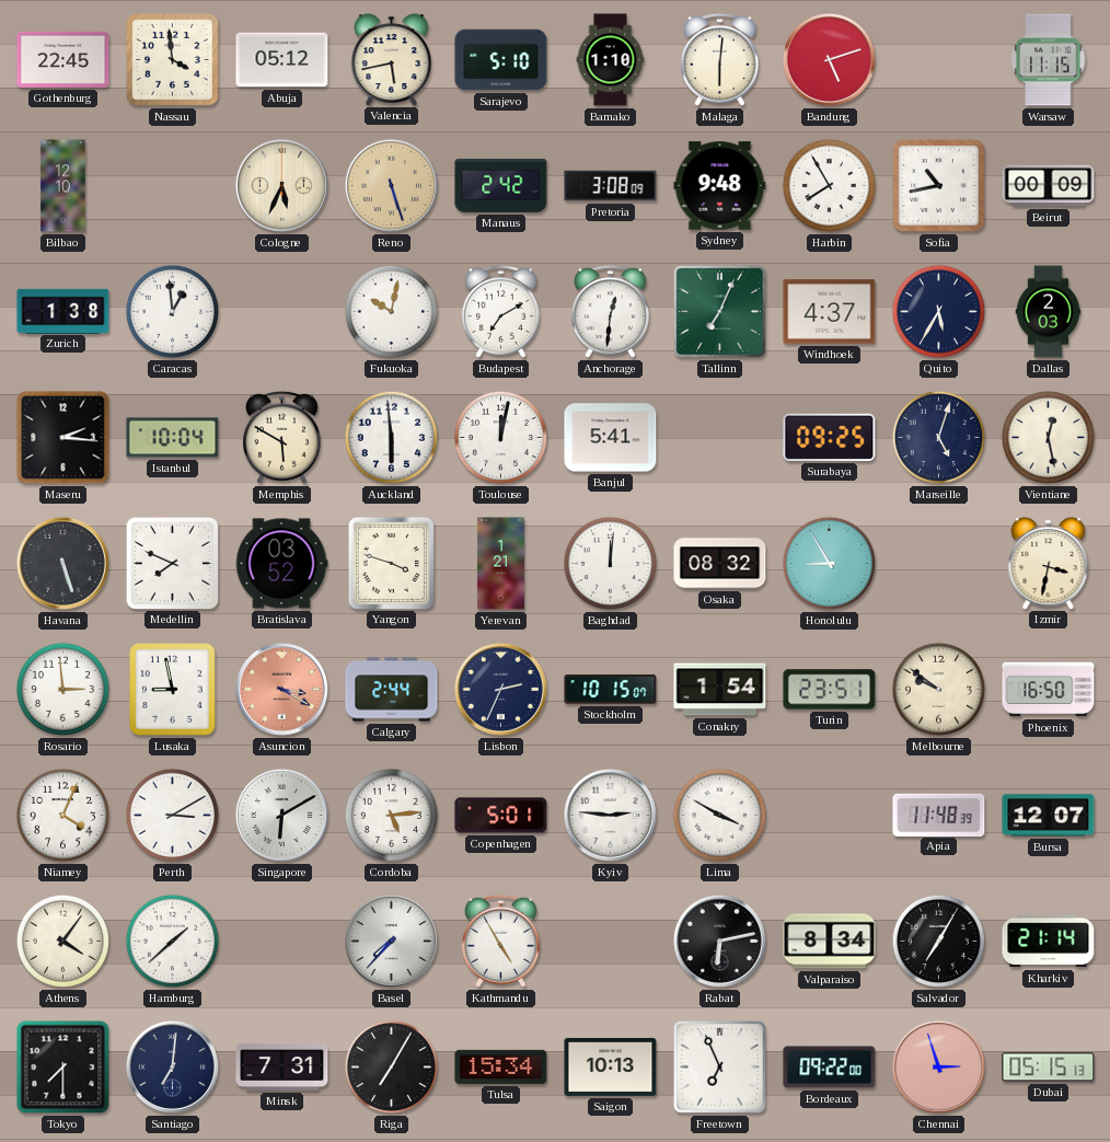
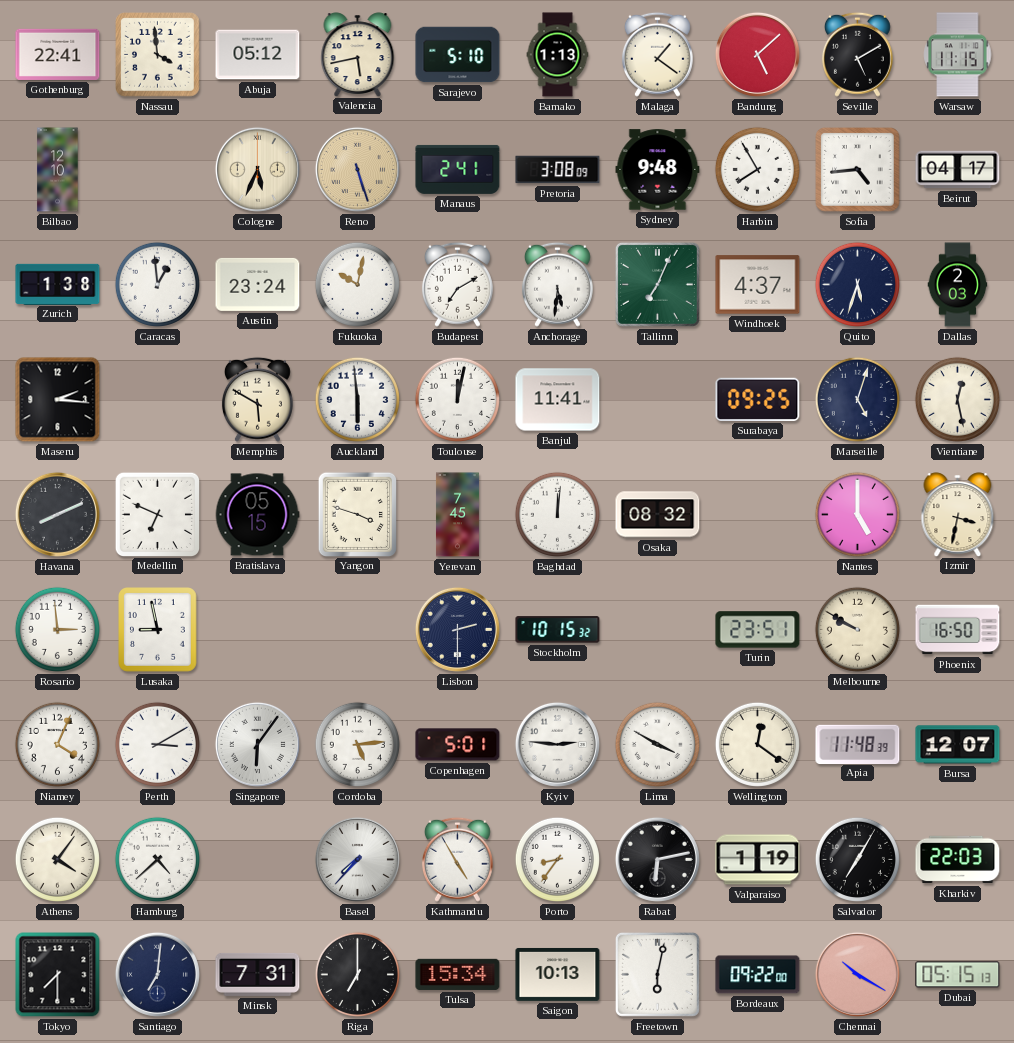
Gothenburg: 22:45 -> 22:41
Bamako: 1:10 -> 1:13
Malaga: 6:01 -> 1:21
Bandung: 5:12 -> 5:08
Seville: none -> 5:10
Manaus: 2:42 -> 2:41
Sofia: 10:43 -> 4:44
Beirut: 00:09 -> 04:17
Austin: none -> 23:24
Anchorage: 12:31 -> 5:31
Quito: 5:35 -> 5:33
Istanbul: 10:04 -> none
Banjul: 5:41 -> 11:41
Havana: 5:27 -> 8:11
Medellin: 7:49 -> 6:49
Bratislava: 03:52 -> 05:15
Yerevan: 1:21 -> 7:45
Honolulu: 8:55 -> none
Nantes: none -> 5:00
Asuncion: 3:20 -> none
Calgary: 2:44 -> none
Lisbon: 2:34 -> 2:30
Stockholm: 10:15:07 -> 10:15:32
Conakry: 1:54 -> none
Melbourne: 9:51 -> 9:50
Singapore: 6:10 -> 6:06
Wellington: none -> 12:21
Hamburg: 1:38 -> 4:38
Porto: none -> 8:36
Valparaiso: 8:34 -> 1:19
Kharkiv: 21:14 -> 22:03
Riga: 7:05 -> 7:00
Freetown: 6:56 -> 6:02
Chennai: 2:57 -> 10:20
